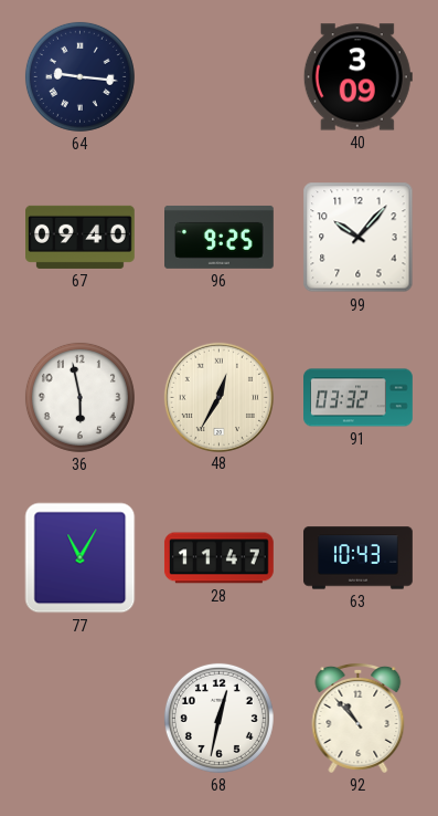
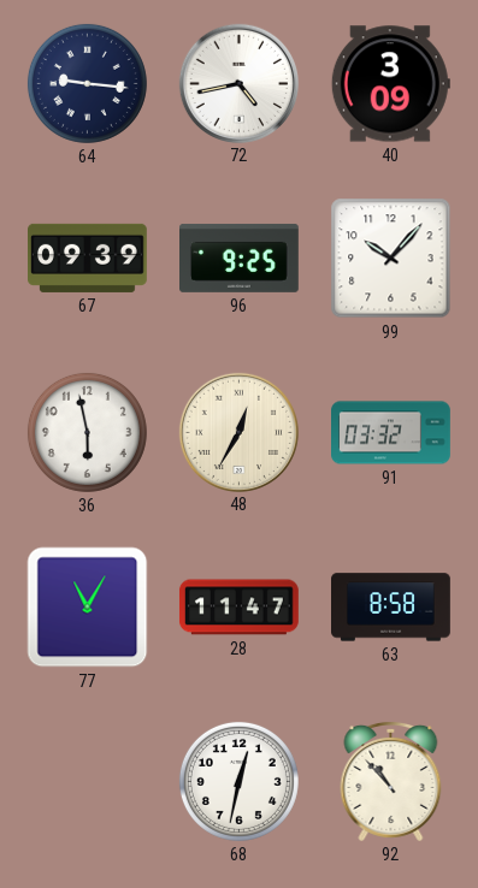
72: none -> 4:43
67: 09:40 -> 09:39
63: 10:43 -> 8:58
